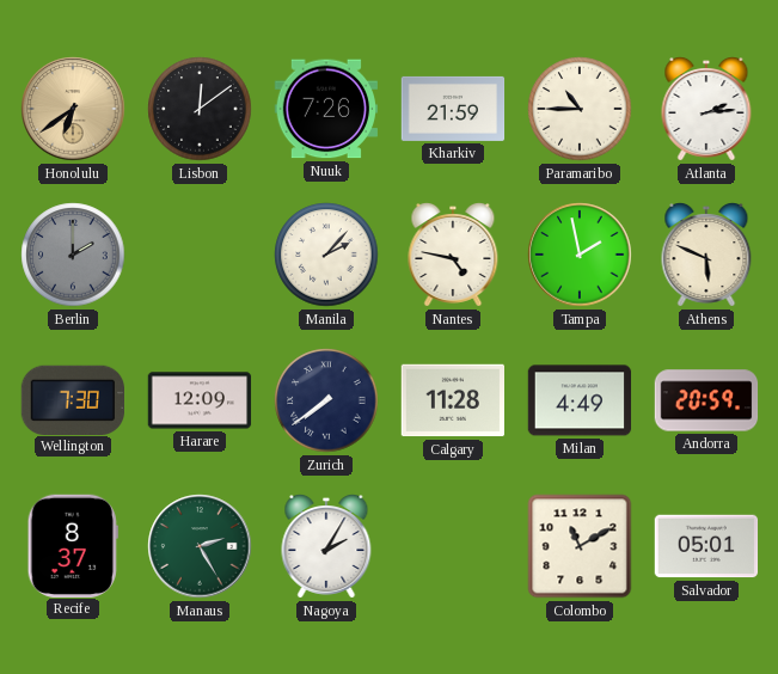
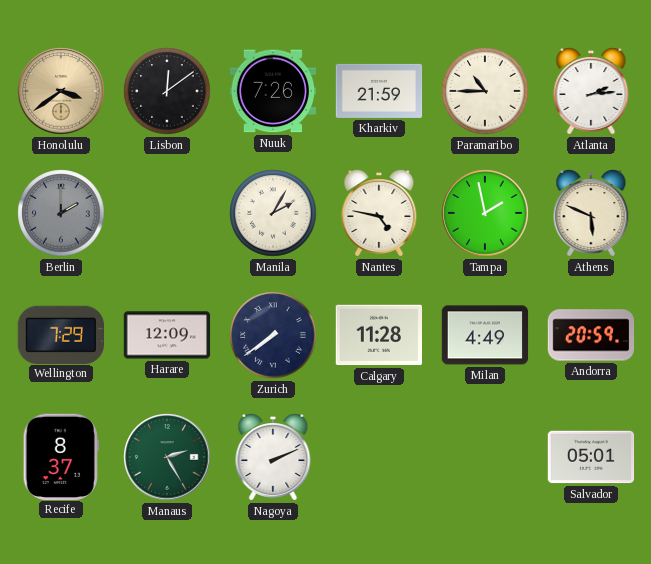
Honolulu: 6:39 -> 3:39
Manila: 2:07 -> 2:05
Wellington: 7:30 -> 7:29
Nagoya: 2:05 -> 2:11
Colombo: 11:10 -> none
